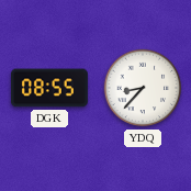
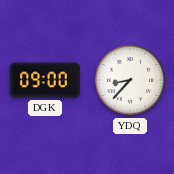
DGK: 08:55 -> 09:00
